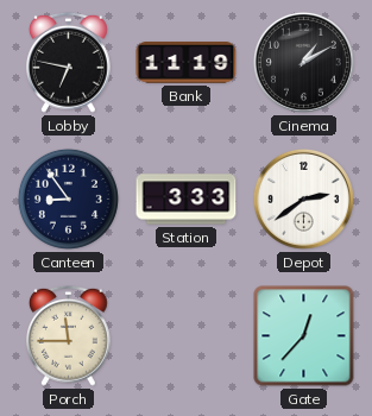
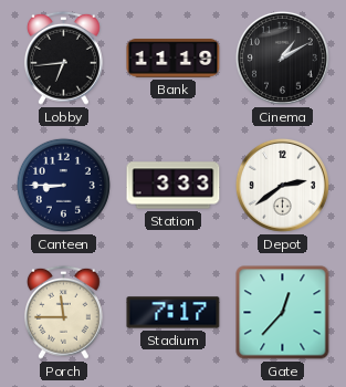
Lobby: 6:47 -> 6:44
Canteen: 8:54 -> 8:45
Stadium: none -> 7:17
